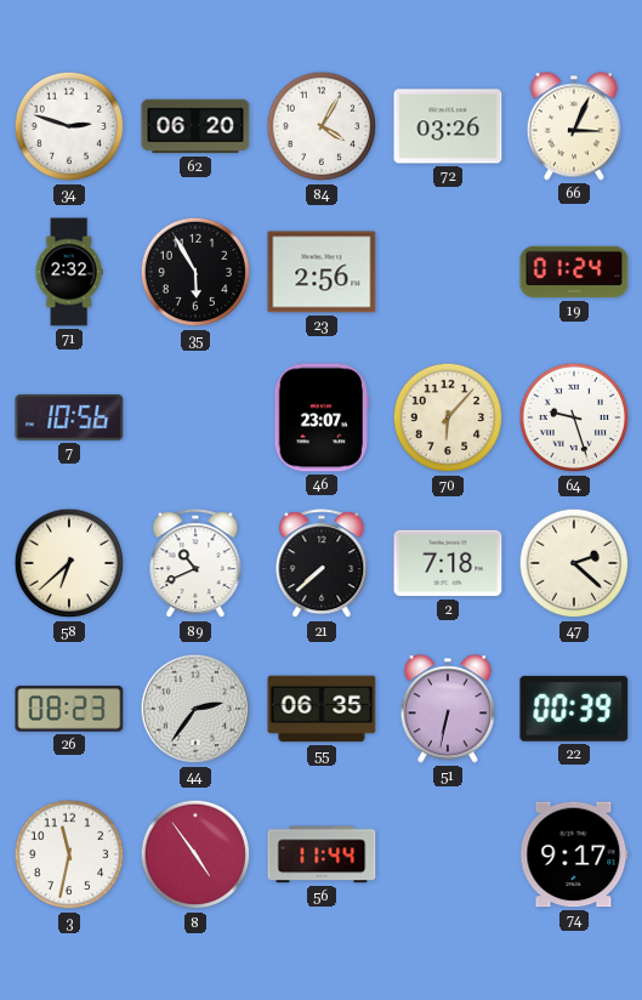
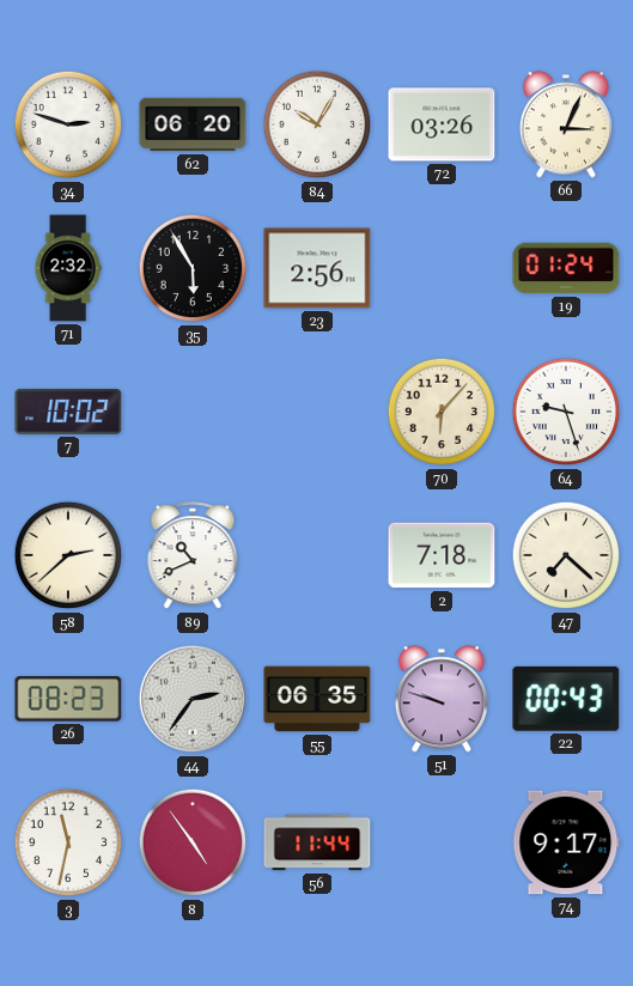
84: 4:05 -> 10:05
7: 10:56 -> 10:02
46: 23:07 -> none
58: 6:38 -> 2:38
21: 7:38 -> none
47: 2:22 -> 7:22
51: 6:32 -> 9:48
22: 00:39 -> 00:43
